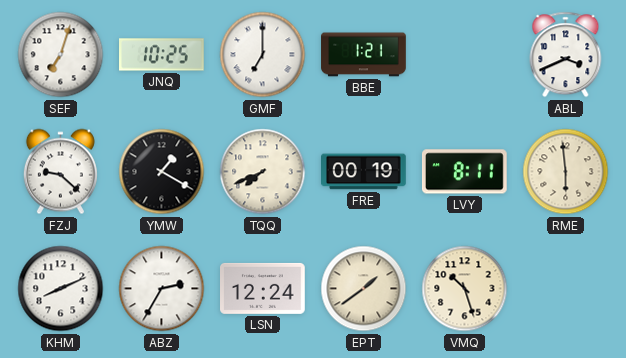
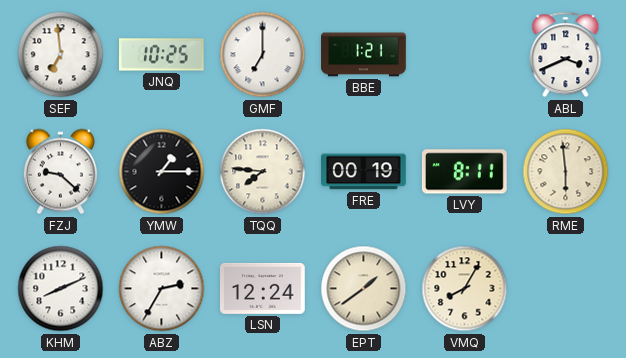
SEF: 7:03 -> 6:59
YMW: 1:20 -> 1:15
TQQ: 7:41 -> 7:46
VMQ: 10:27 -> 8:05
